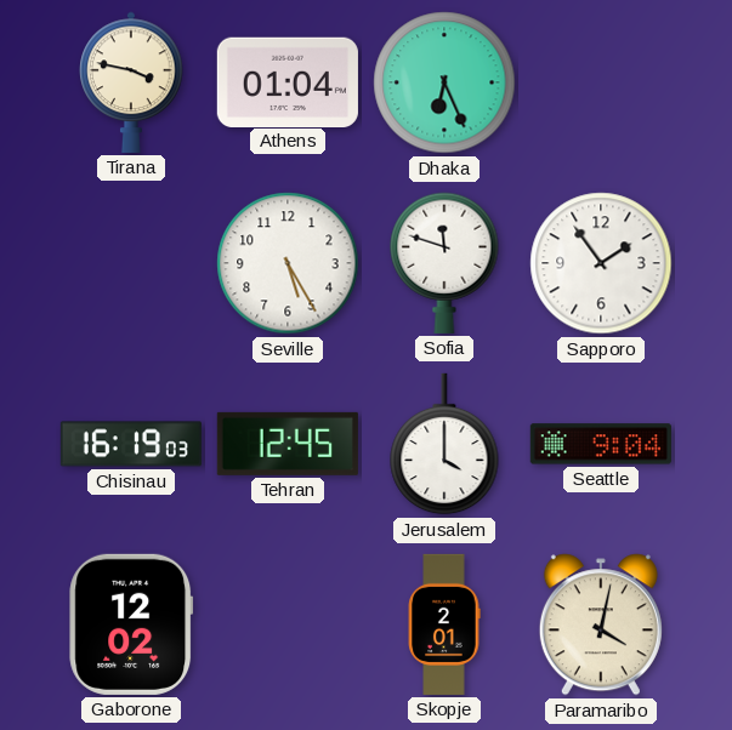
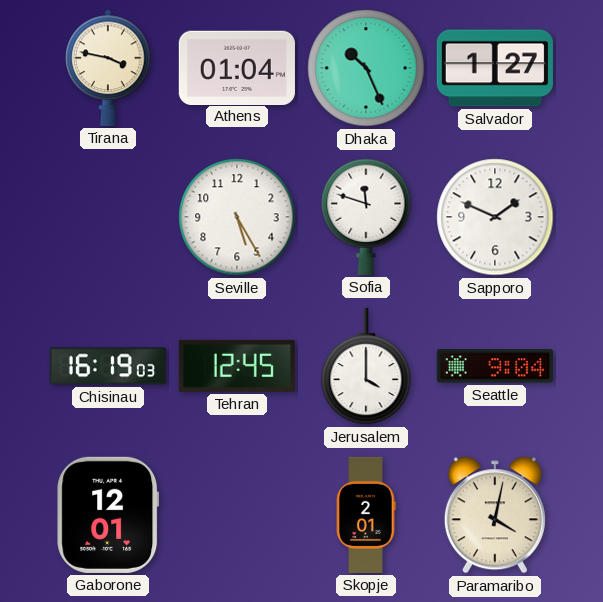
Dhaka: 6:26 -> 10:26
Salvador: none -> 1:27
Sapporo: 1:54 -> 1:49
Gaborone: 12:02 -> 12:01
